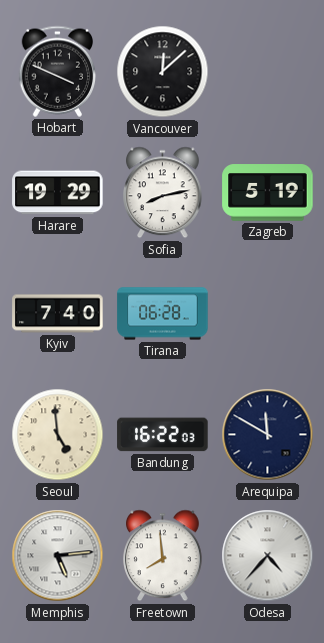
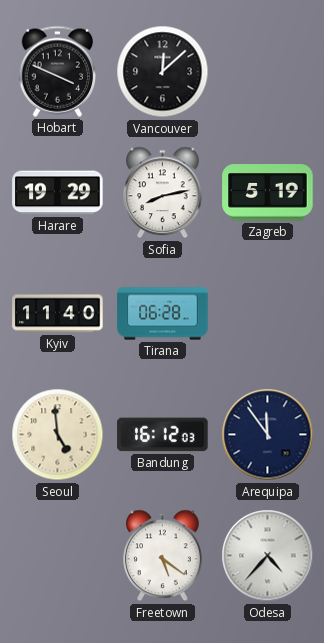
Kyiv: 7:40 -> 11:40
Bandung: 16:22 -> 16:12
Arequipa: 11:50 -> 11:54
Memphis: 5:14 -> none
Freetown: 7:59 -> 5:21
